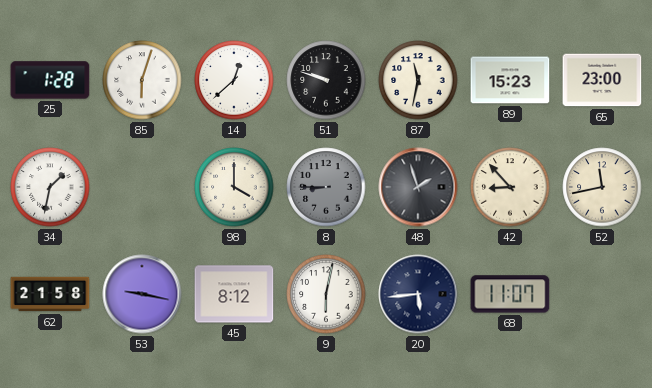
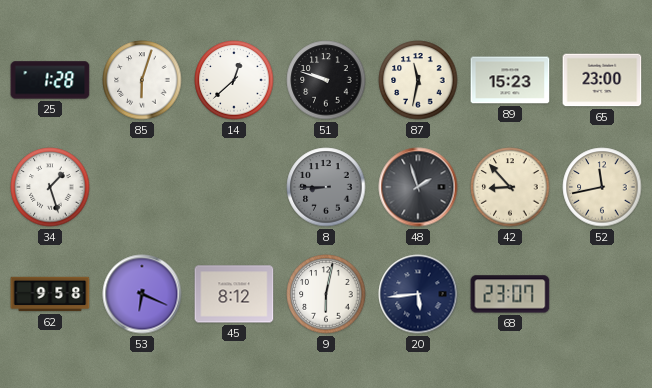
34: 1:32 -> 1:27
98: 4:00 -> none
62: 21:58 -> 9:58
53: 9:17 -> 6:19
68: 11:07 -> 23:07
